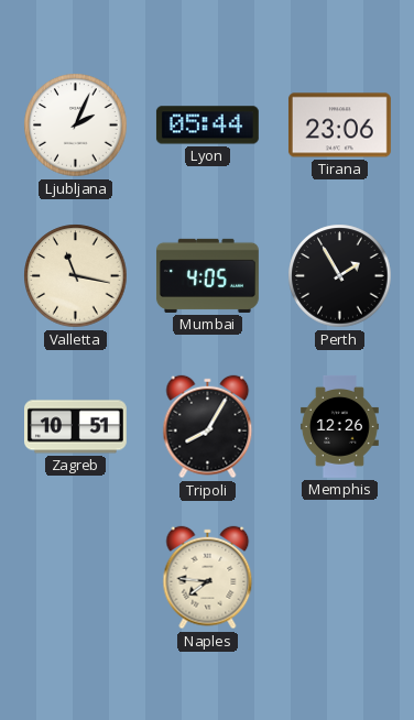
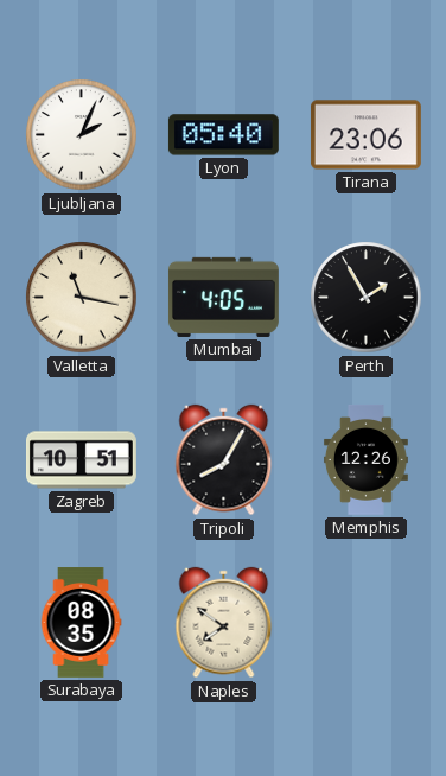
Lyon: 05:44 -> 05:40
Surabaya: none -> 08:35
Naples: 7:46 -> 7:51
